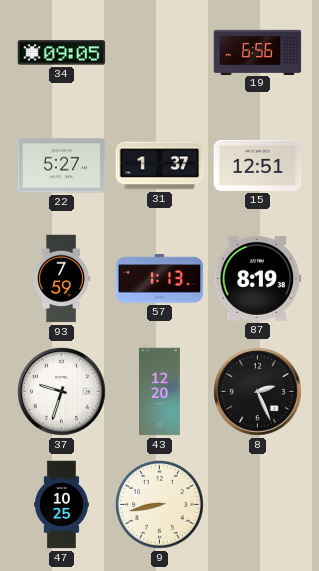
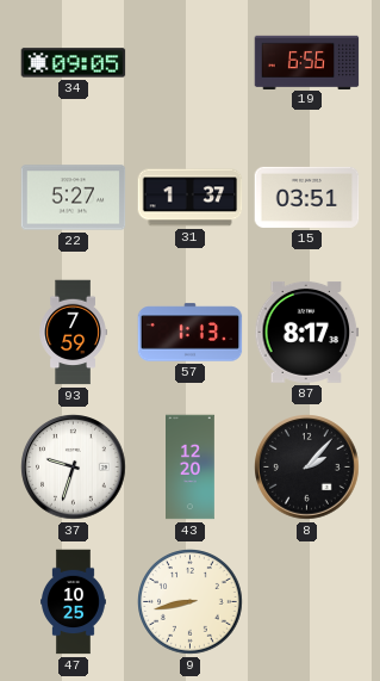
15: 12:51 -> 03:51
87: 8:19 -> 8:17
8: 2:26 -> 2:07
